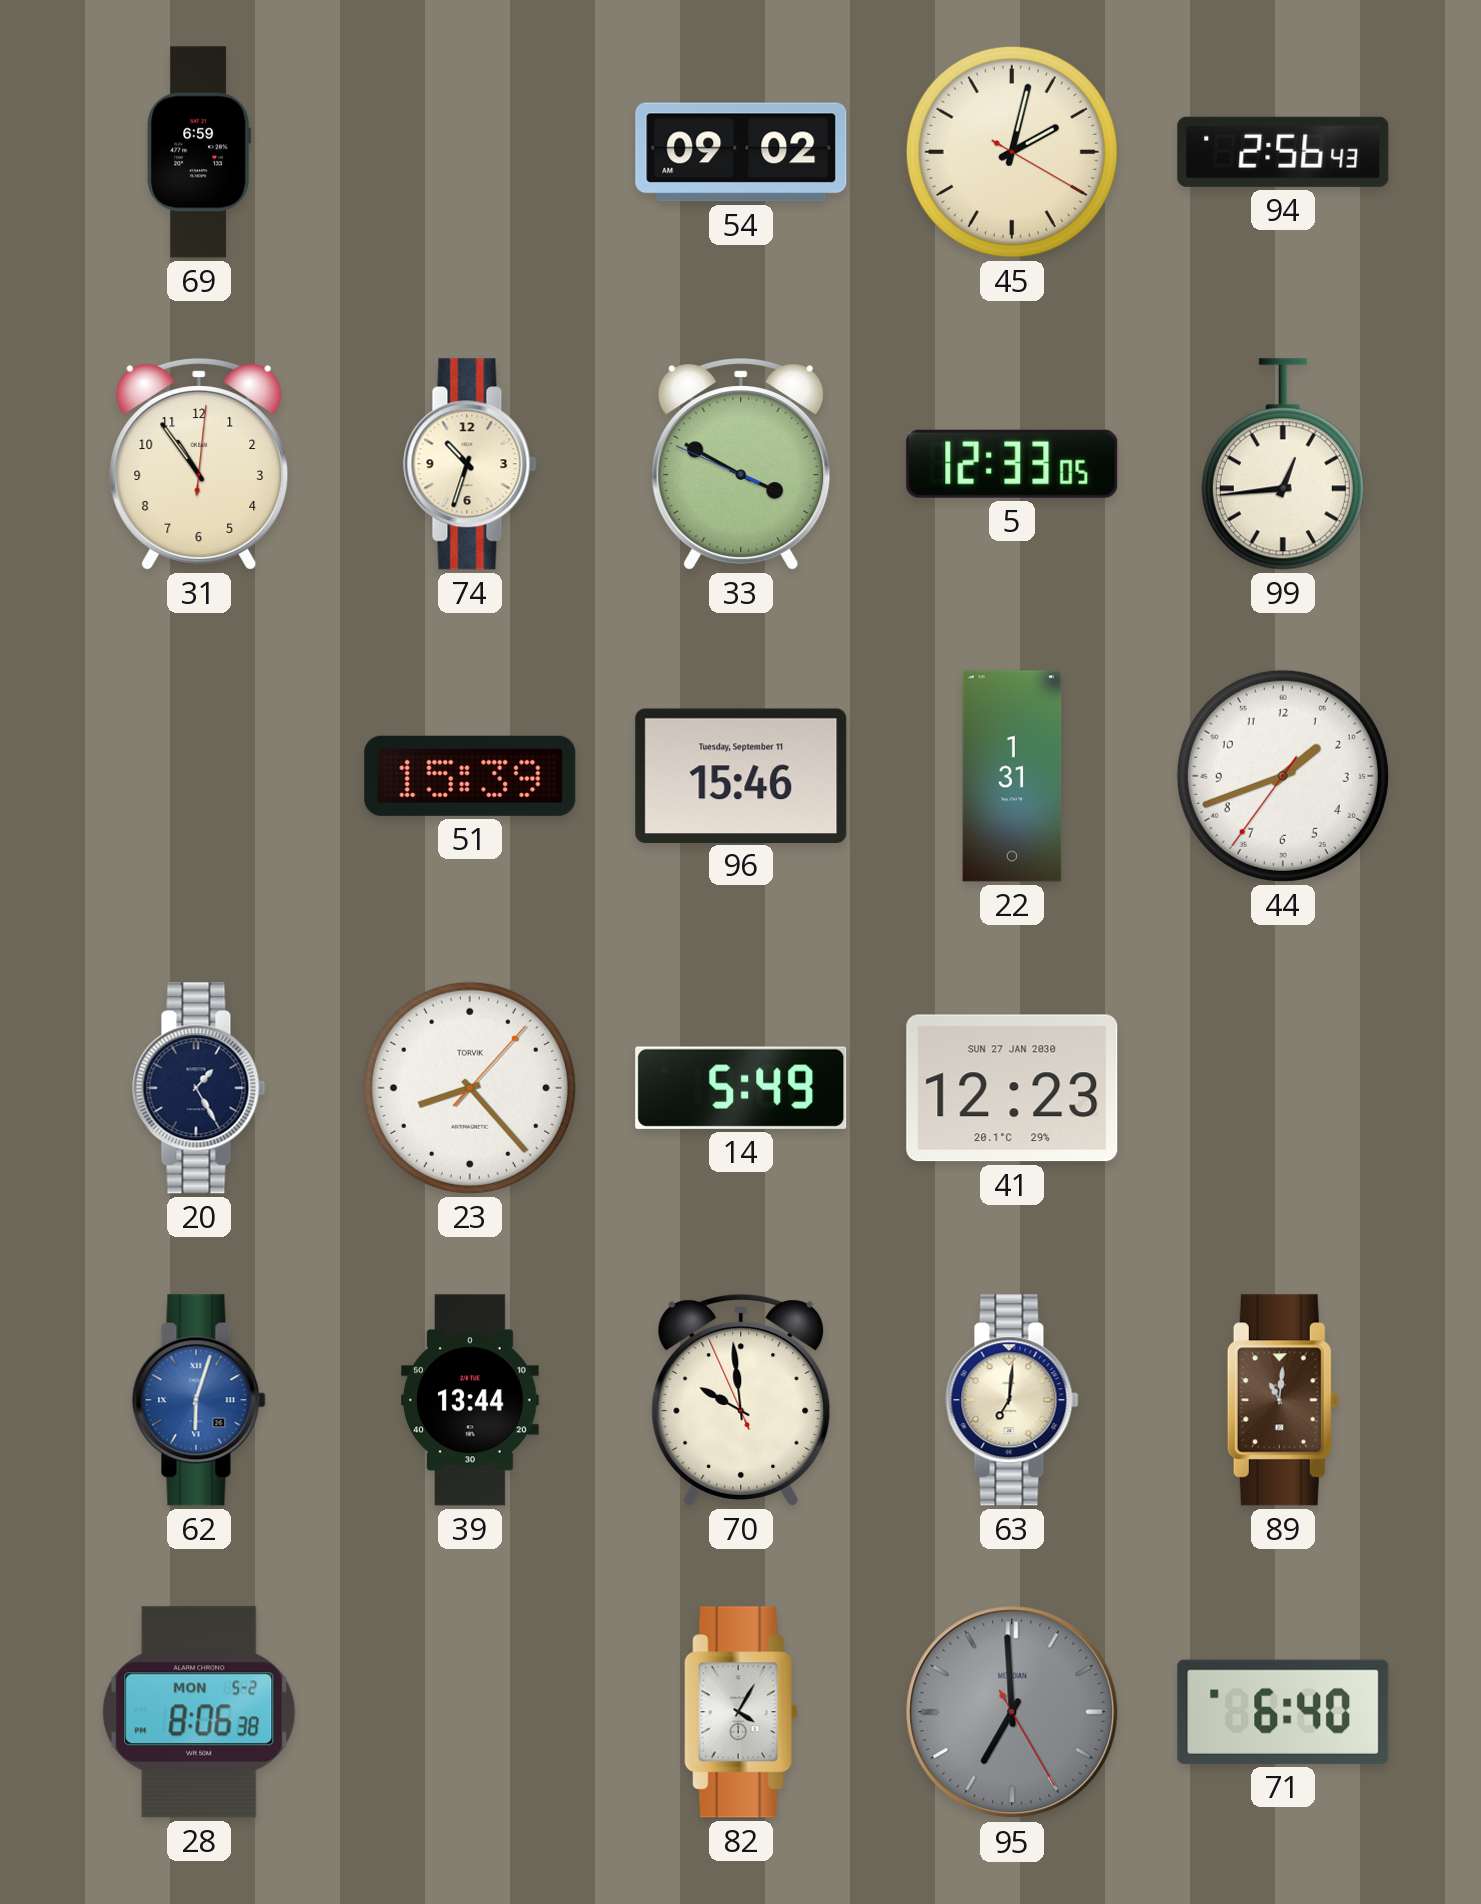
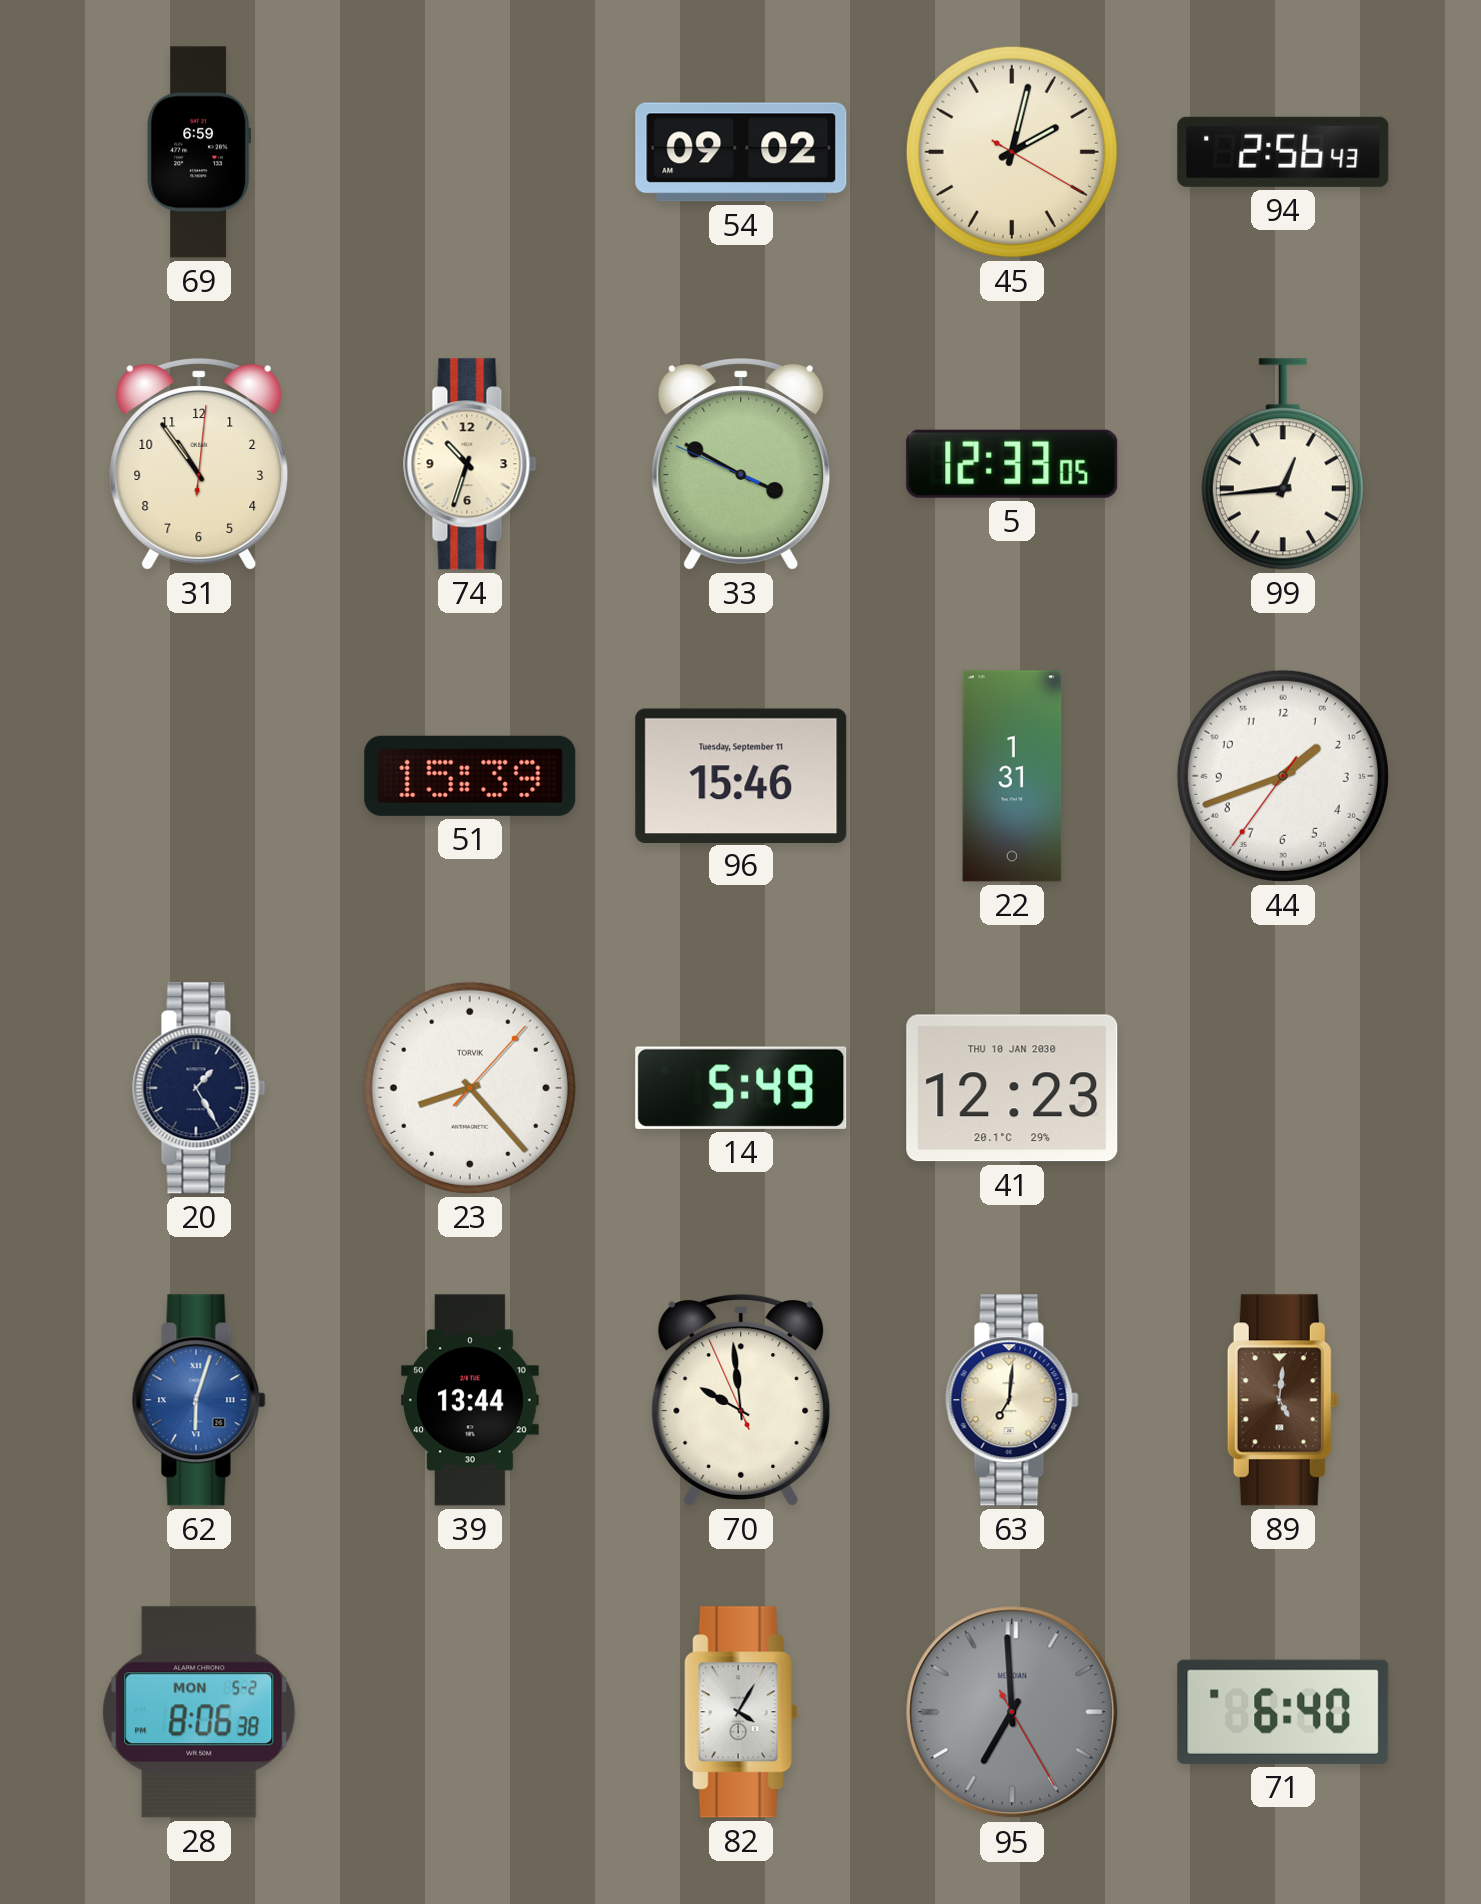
41 date: SUN 27 JAN 2030 -> THU 10 JAN 2030
89: 11:01 -> 5:01
